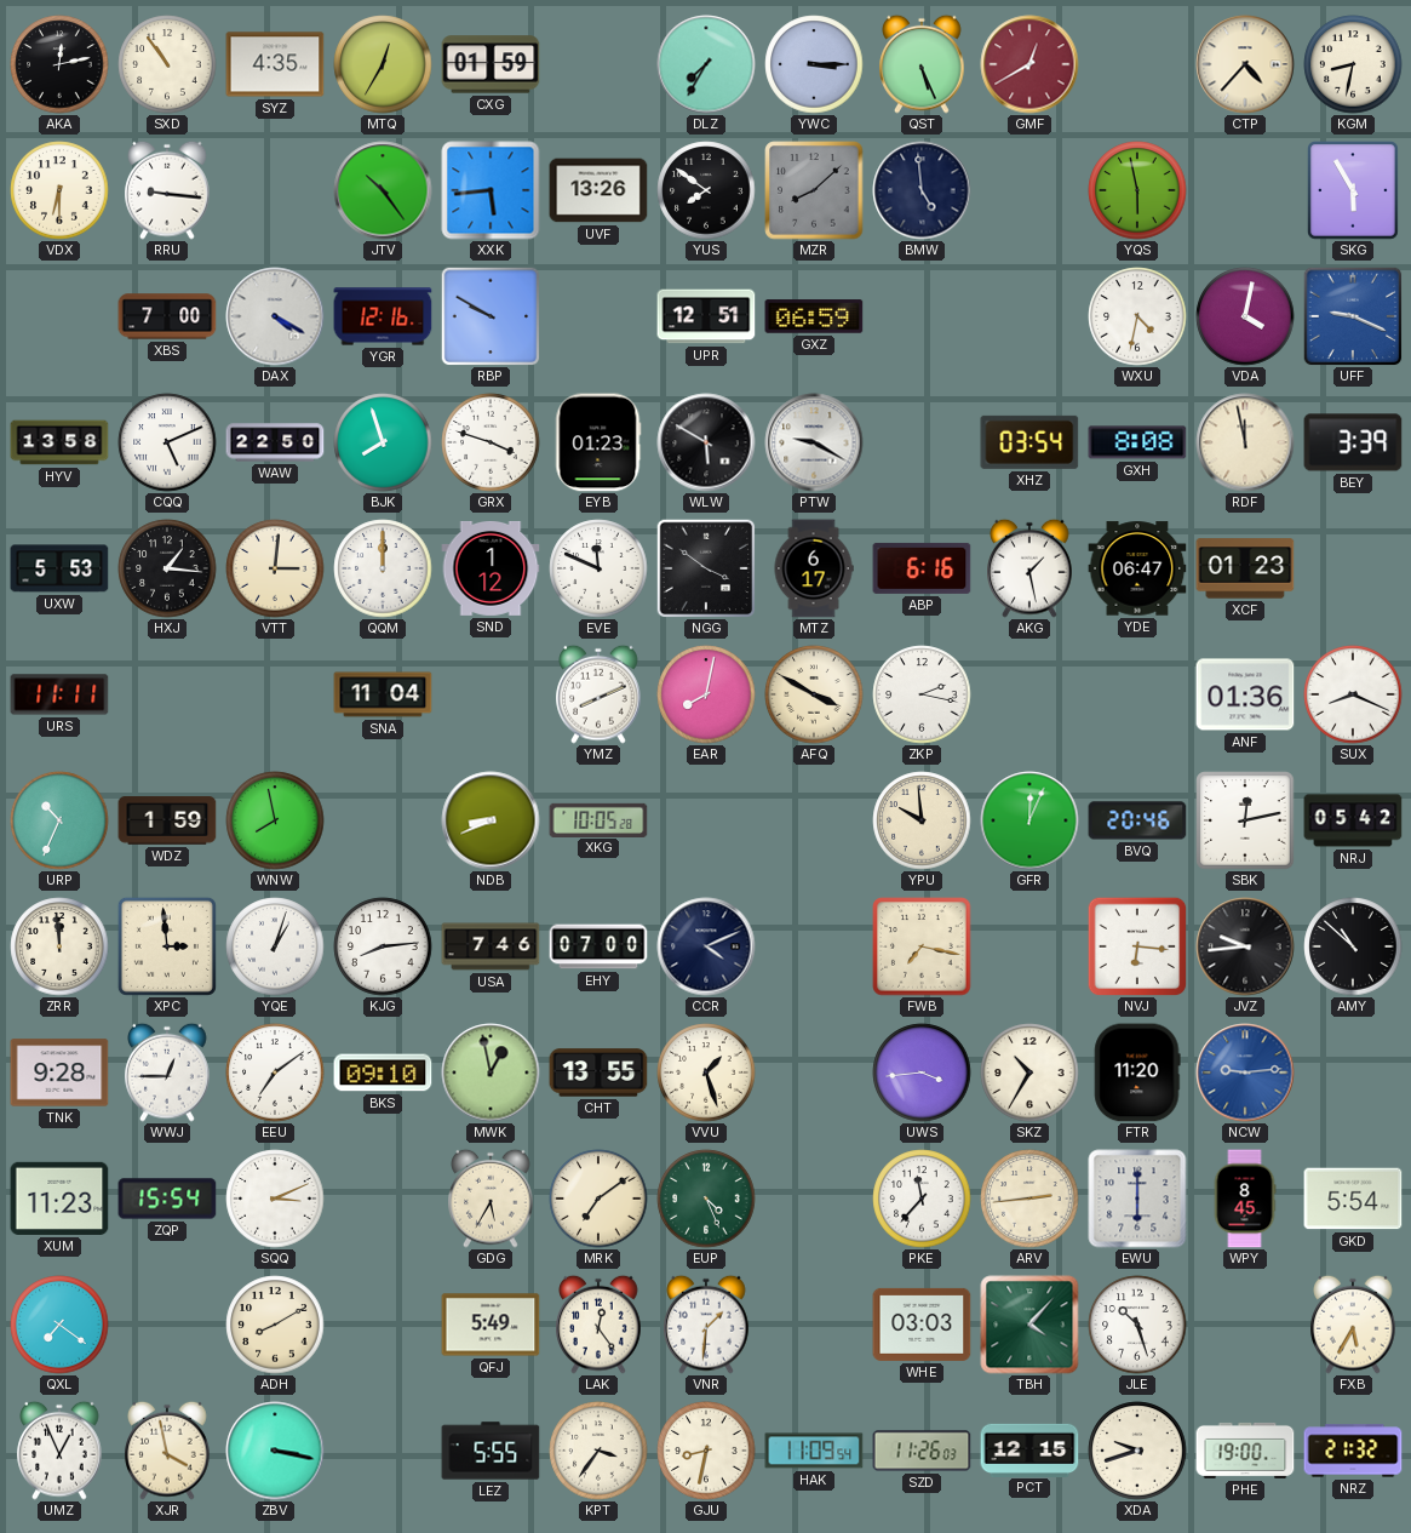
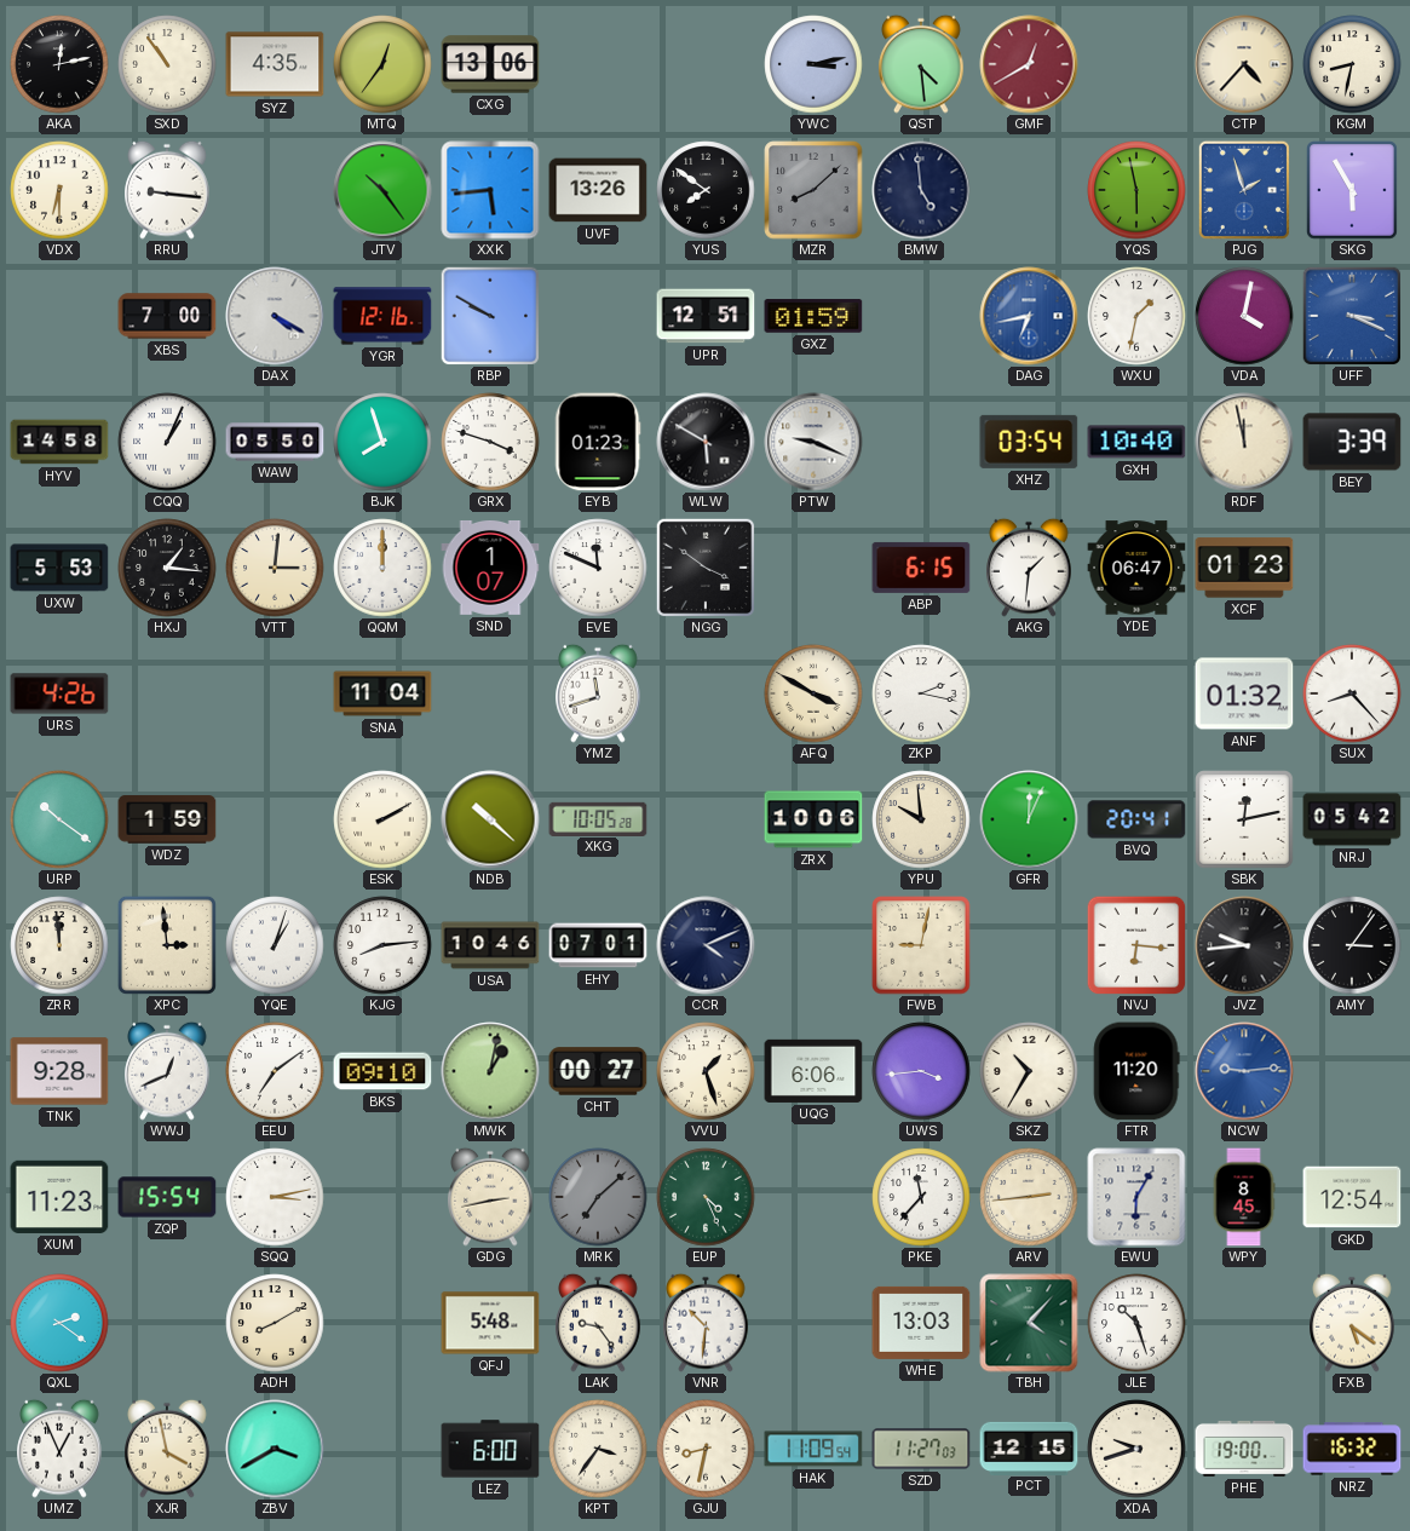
MTQ: 12:35 -> 12:36
CXG: 01:59 -> 13:06
DLZ: 7:35 -> none
YWC: 3:15 -> 3:13
QST: 5:26 -> 4:29
PJG: none -> 1:57
GXZ: 06:59 -> 01:59
DAG: none -> 6:43
WXU: 4:32 -> 1:32
UFF: 9:19 -> 3:19
HYV: 13:58 -> 14:58
CQQ: 5:11 -> 1:04
WAW: 22:50 -> 05:50
PTW: 9:20 -> 9:19
GXH: 8:08 -> 10:40
SND: 1:12 -> 1:07
MTZ: 6:17 -> none
ABP: 6:16 -> 6:15
AKG: 1:28 -> 1:31
URS: 11:11 -> 4:26
YMZ: 8:11 -> 11:42
EAR: 8:02 -> none
ANF: 01:36 -> 01:32
SUX: 8:19 -> 8:23
URP: 10:34 -> 10:21
WNW: 7:58 -> none
ESK: none -> 2:10
NDB: 8:41 -> 10:22
ZRX: none -> 10:06
BVQ: 20:46 -> 20:41
USA: 7:46 -> 10:46
EHY: 07:00 -> 07:01
FWB: 7:17 -> 9:02
AMY: 10:52 -> 3:06
WWJ: 12:45 -> 12:41
MWK: 12:58 -> 1:02
CHT: 13:55 -> 00:27
UQG: none -> 6:06
SQQ: 3:11 -> 3:13
GDG: 5:35 -> 2:43
MRK: 7:09 -> 7:08
MRK dial: cream -> grey
EWU: 6:00 -> 6:05
GKD: 5:54 -> 12:54
QXL: 7:21 -> 2:21
QFJ: 5:49 -> 5:48
LAK: 12:24 -> 9:24
VNR: 1:31 -> 10:31
WHE: 03:03 -> 13:03
FXB: 5:35 -> 5:21
ZBV: 3:17 -> 3:40
LEZ: 5:55 -> 6:00
SZD: 11:26 -> 11:27
NRZ: 21:32 -> 16:32
